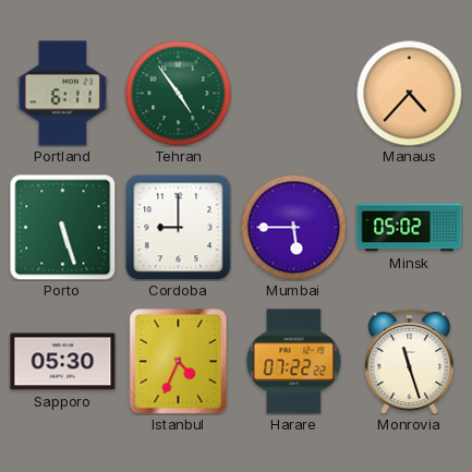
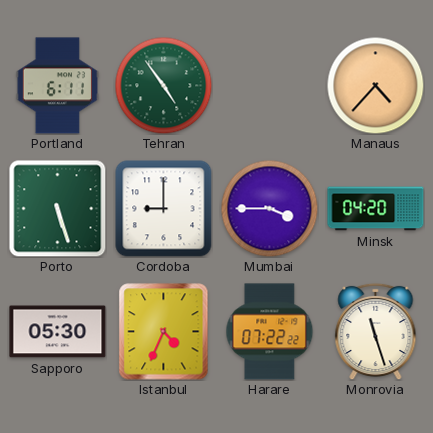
Mumbai: 5:45 -> 3:45
Minsk: 05:02 -> 04:20
